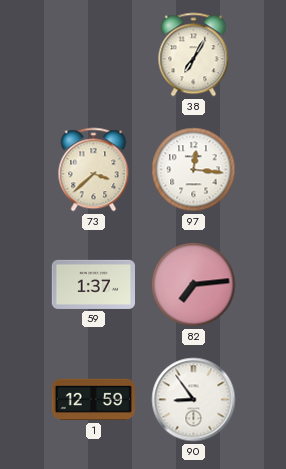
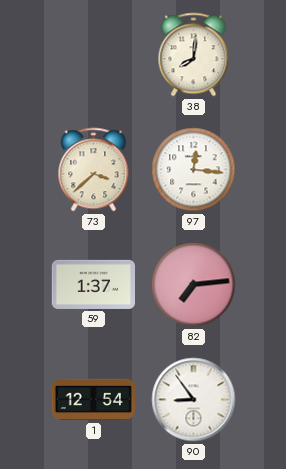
38: 7:05 -> 8:01
1: 12:59 -> 12:54
